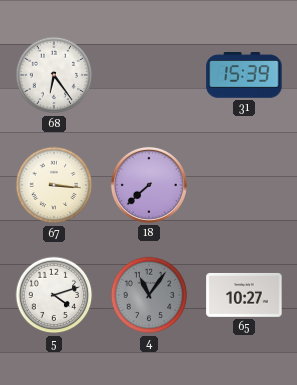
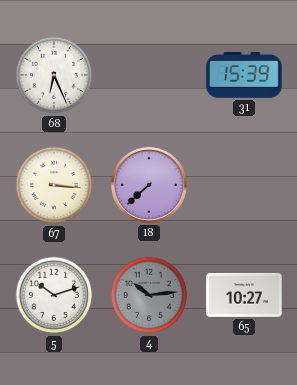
68: 6:24 -> 6:26
5: 4:12 -> 10:12
4: 11:06 -> 10:14
